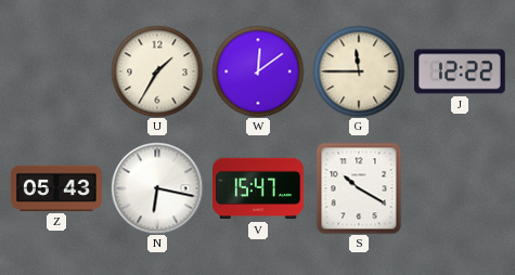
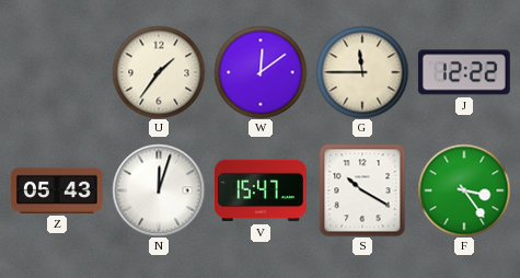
U: 1:35 -> 1:36
N: 6:17 -> 12:03
F: none -> 3:24
